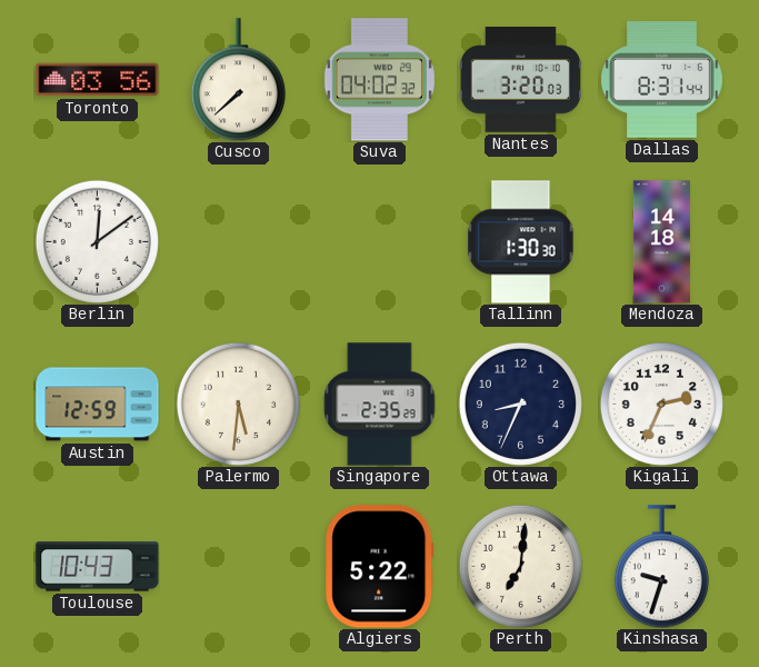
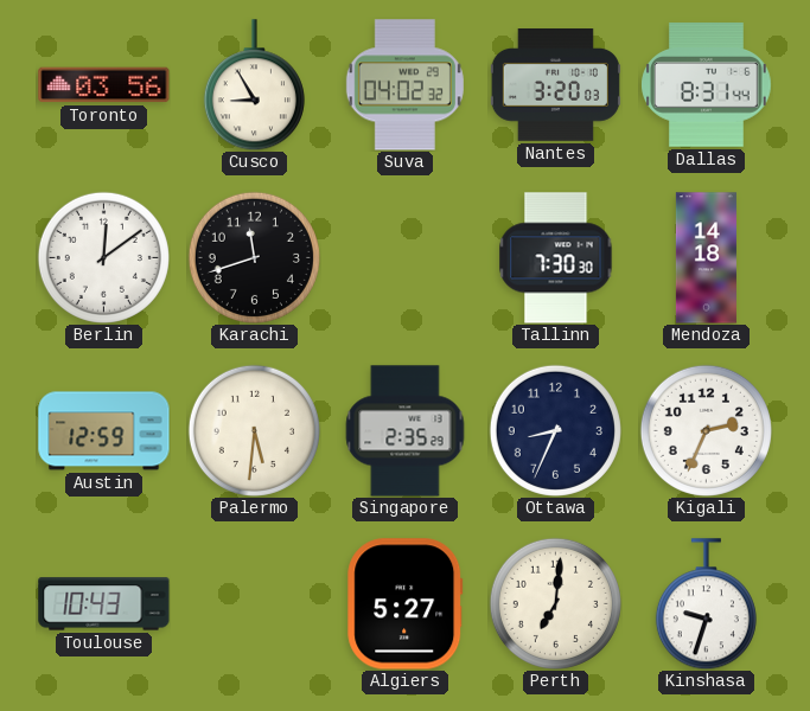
Cusco: 7:38 -> 8:55
Karachi: none -> 11:42
Tallinn: 1:30 -> 7:30
Algiers: 5:22 -> 5:27
